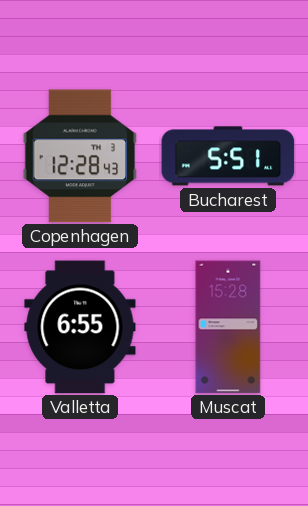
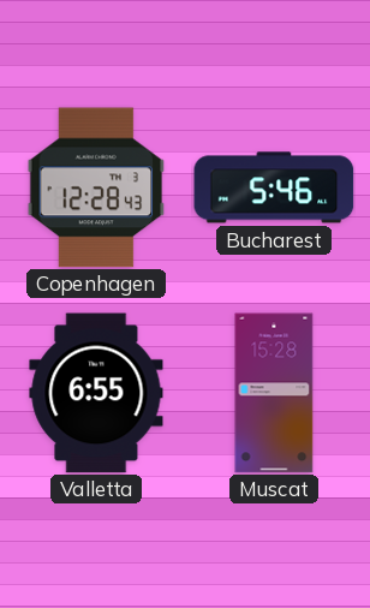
Bucharest: 5:51 -> 5:46
